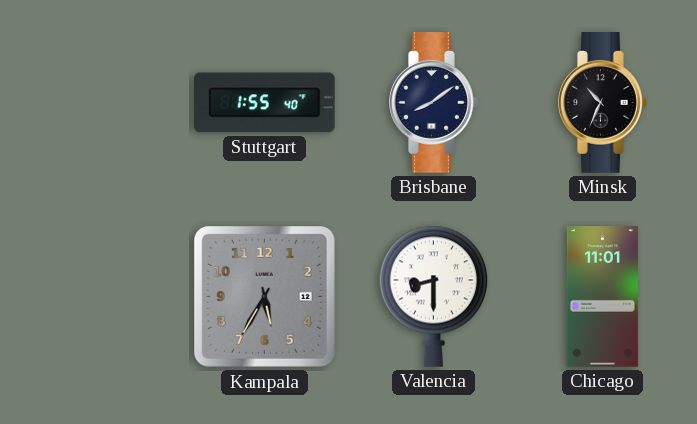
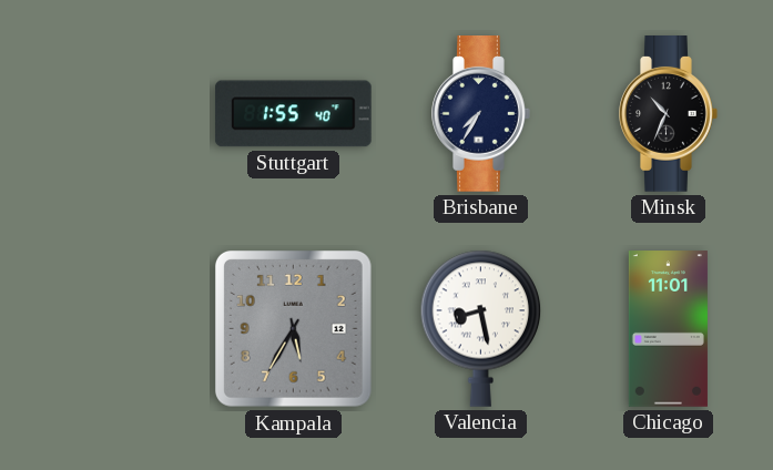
Brisbane: 8:09 -> 7:35
Valencia: 8:30 -> 8:28
